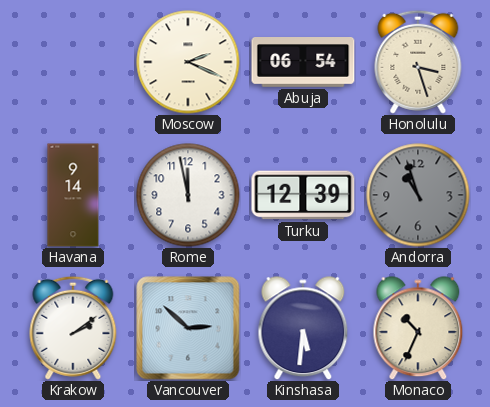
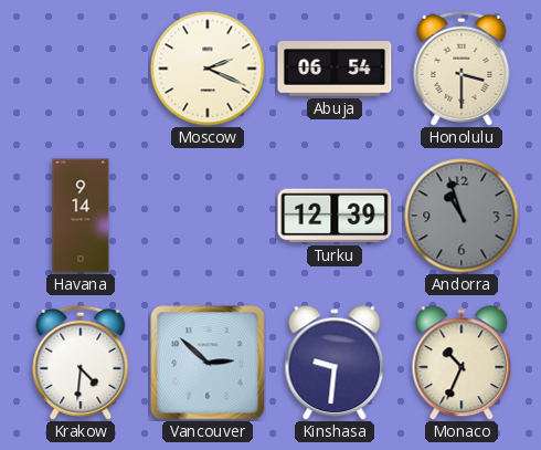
Honolulu: 3:27 -> 3:30
Rome: 11:58 -> none
Krakow: 2:09 -> 4:31
Kinshasa: 5:31 -> 9:31
